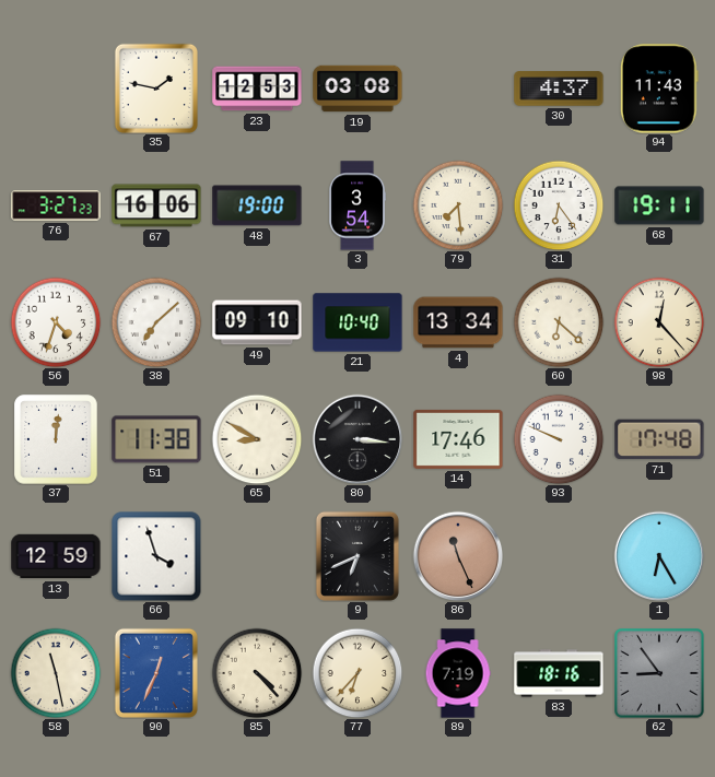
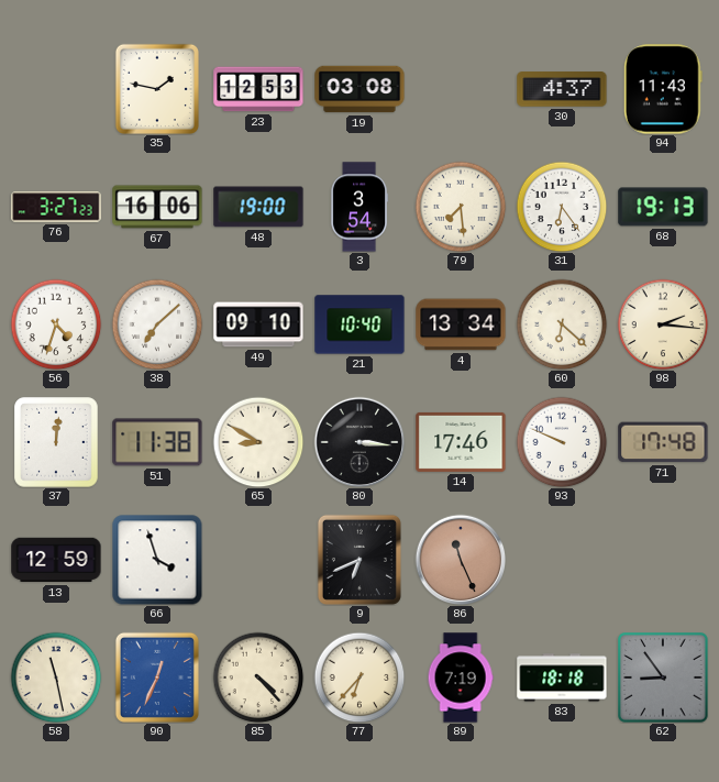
68: 19:11 -> 19:13
98: 12:23 -> 2:16
1: 6:25 -> none
83: 18:16 -> 18:18
